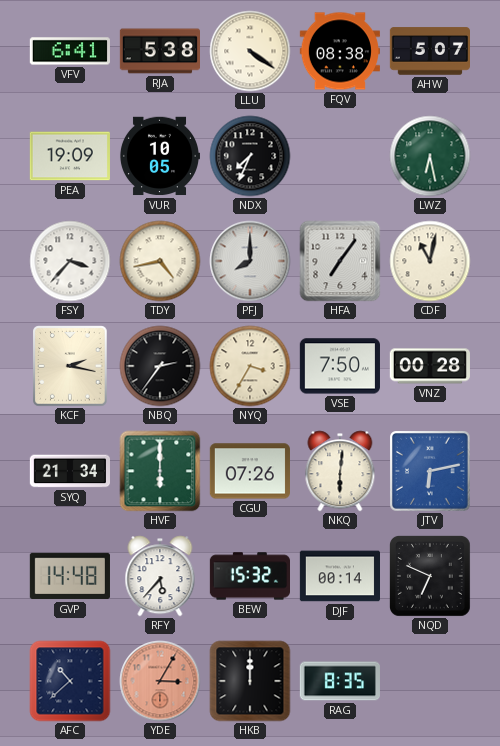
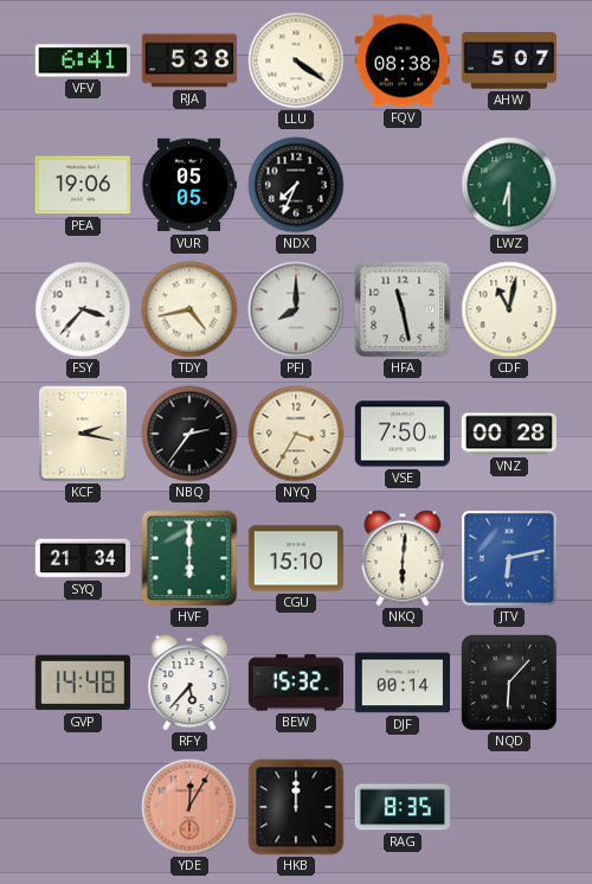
PEA: 19:09 -> 19:06
VUR: 10:05 -> 05:05
LWZ: 6:28 -> 6:30
HFA: 7:06 -> 11:28
CGU: 07:26 -> 15:10
NQD: 6:49 -> 6:07
AFC: 10:38 -> none
YDE: 3:05 -> 12:05
